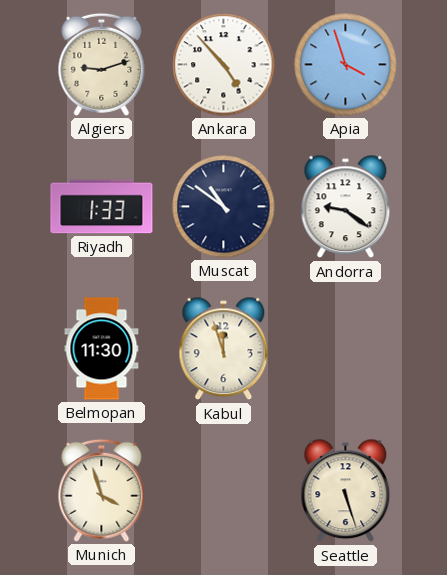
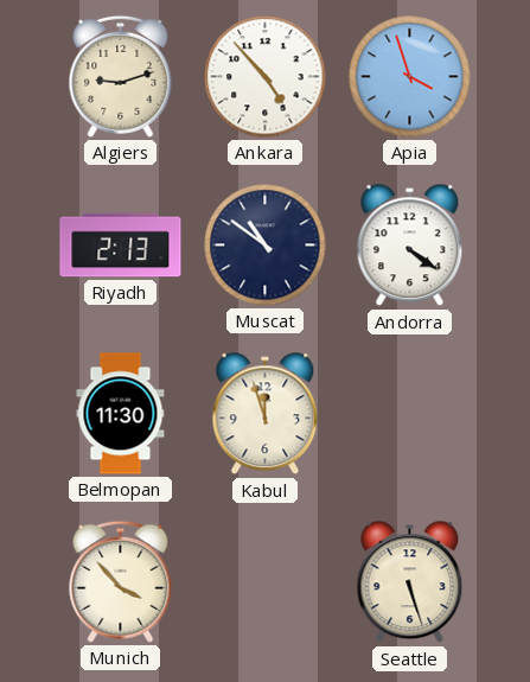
Riyadh: 1:33 -> 2:13
Andorra: 9:21 -> 4:21
Munich: 3:57 -> 3:53
